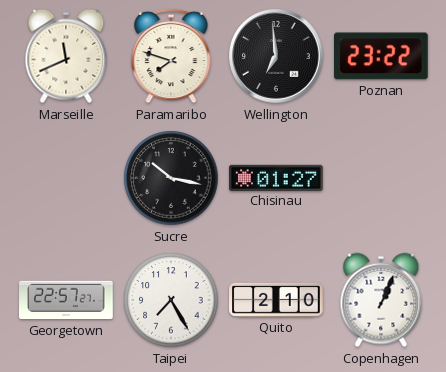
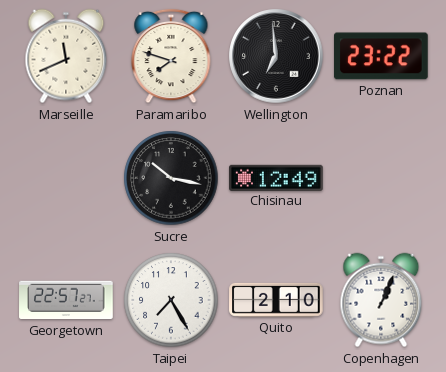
Chisinau: 01:27 -> 12:49
